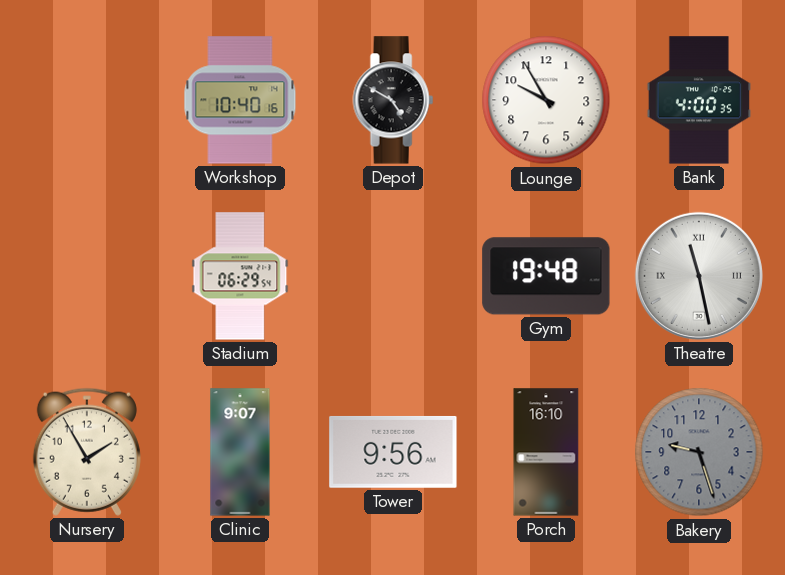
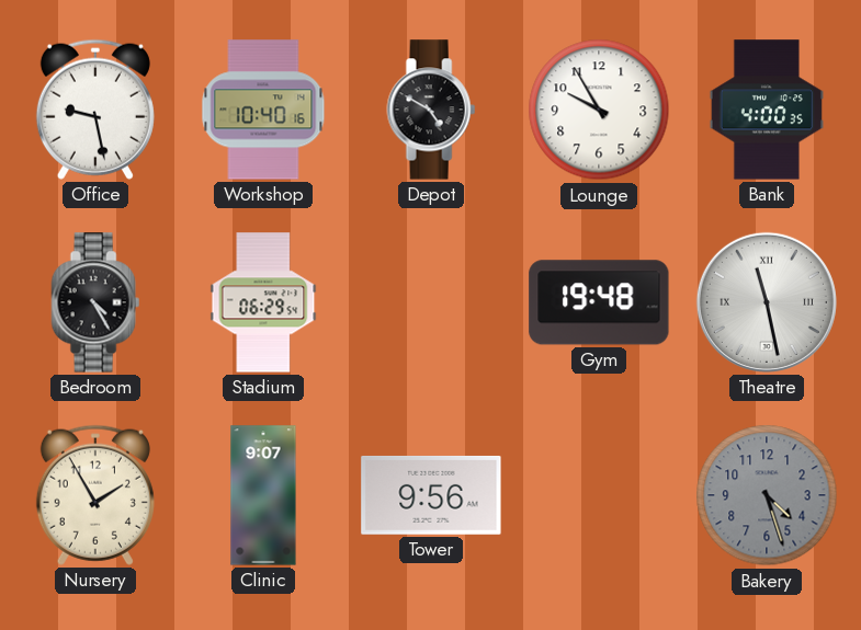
Office: none -> 9:28
Bedroom: none -> 4:25
Porch: 16:10 -> none
Bakery: 9:27 -> 4:27
